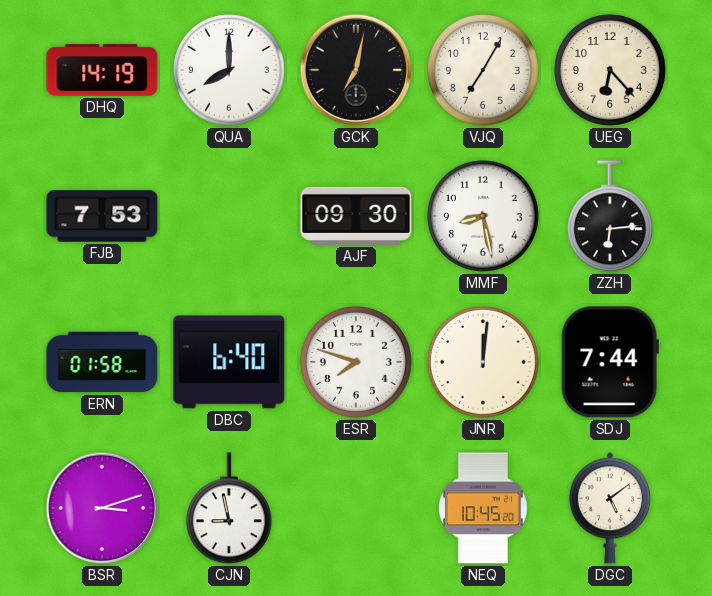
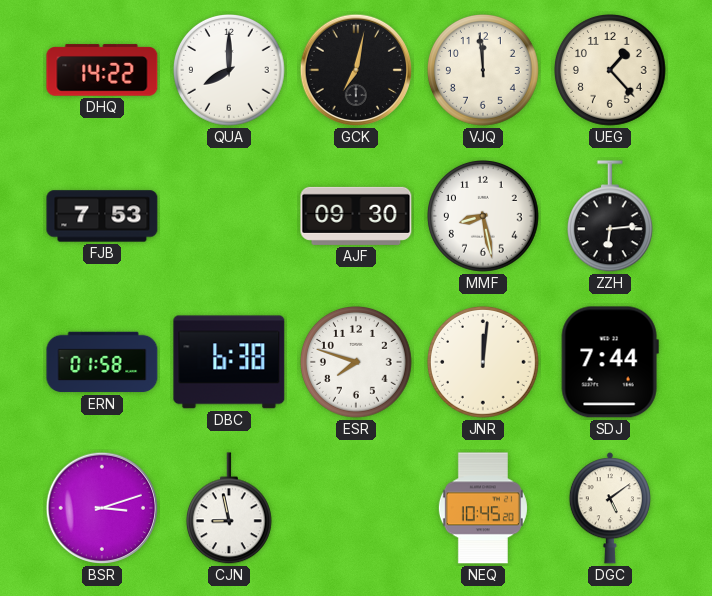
DHQ: 14:19 -> 14:22
VJQ: 7:05 -> 11:59
UEG: 6:23 -> 1:23
DBC: 6:40 -> 6:38
